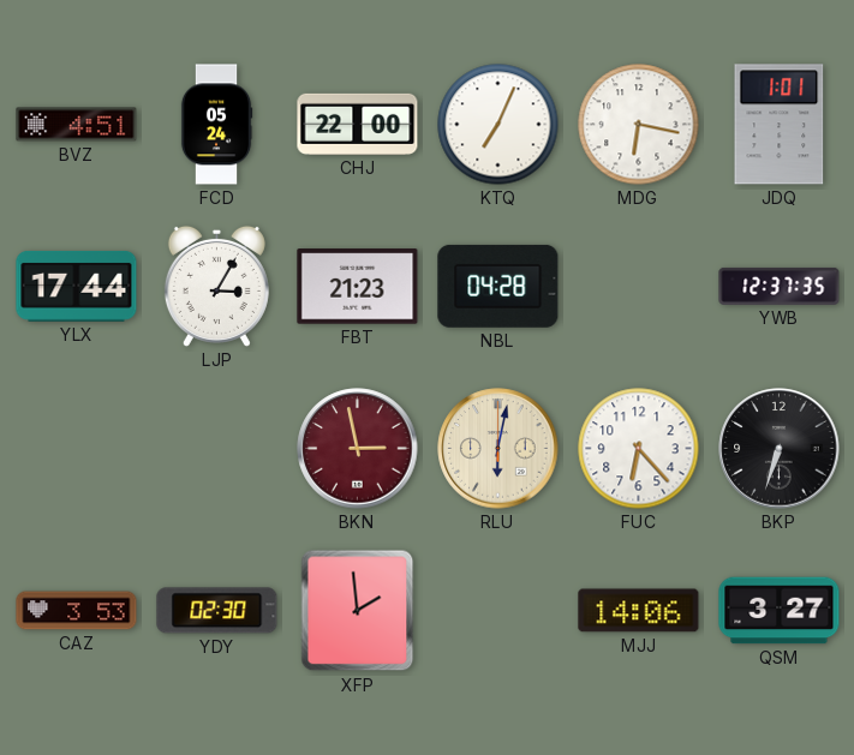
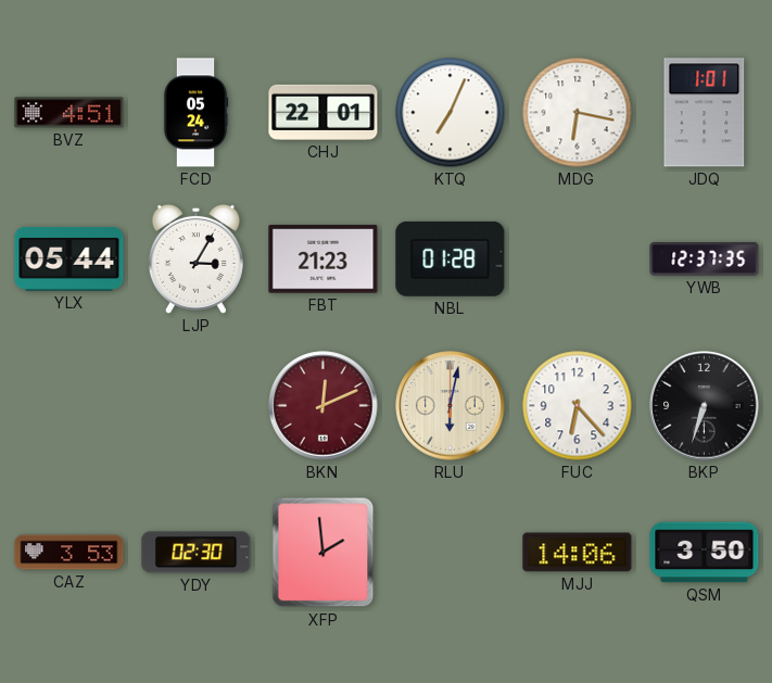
CHJ: 22:00 -> 22:01
YLX: 17:44 -> 05:44
NBL: 04:28 -> 01:28
BKN: 2:58 -> 12:11
QSM: 3:27 -> 3:50
